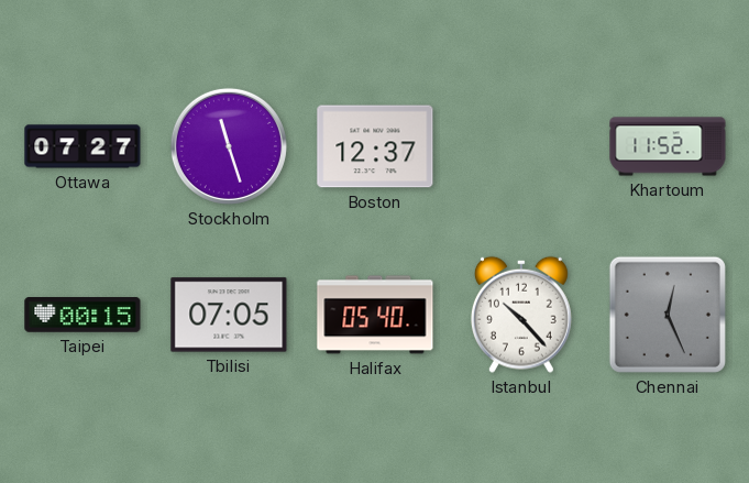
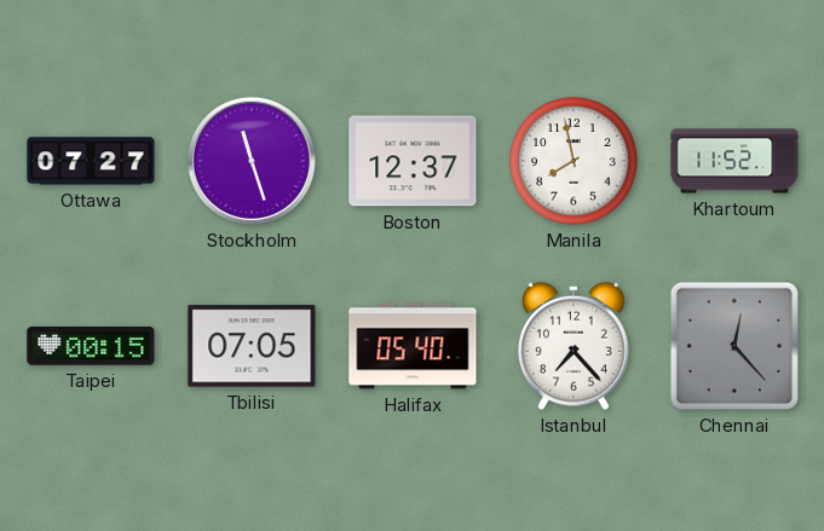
Manila: none -> 7:58
Istanbul: 10:23 -> 7:23
Chennai: 12:26 -> 12:23
